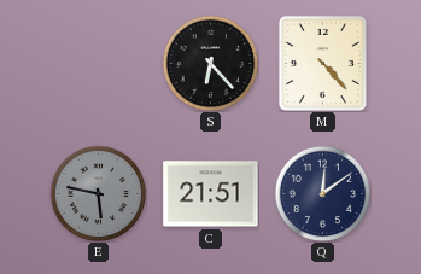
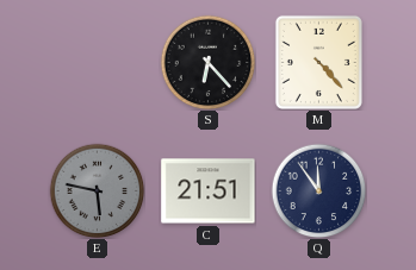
Q: 12:09 -> 11:54
